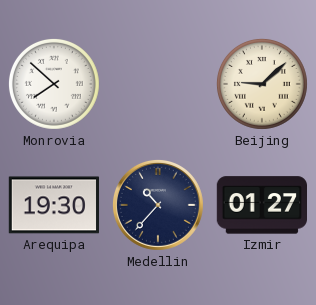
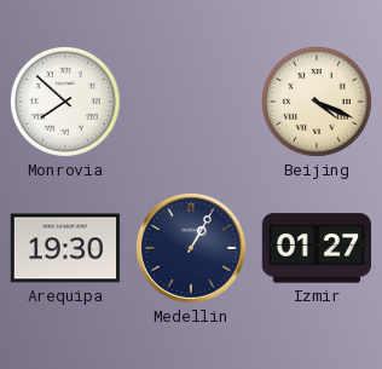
Beijing: 9:08 -> 4:19
Medellin: 10:37 -> 1:05
